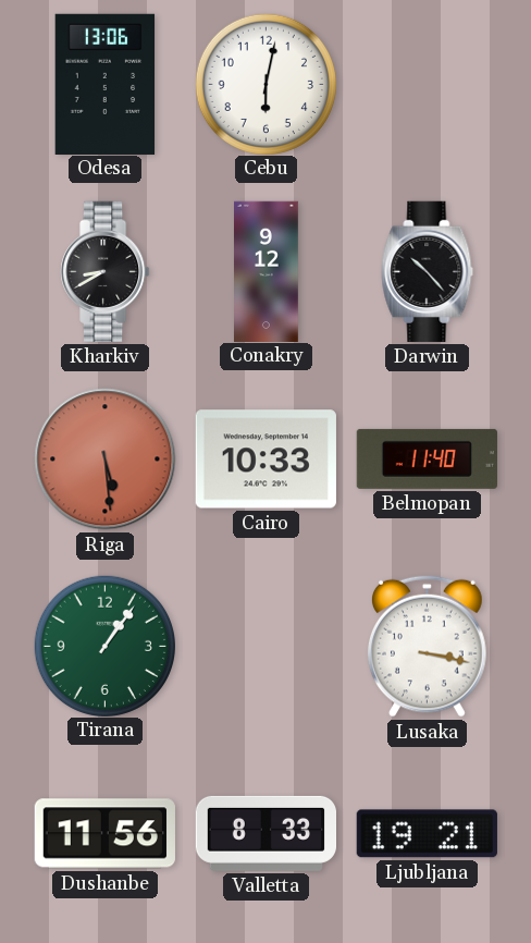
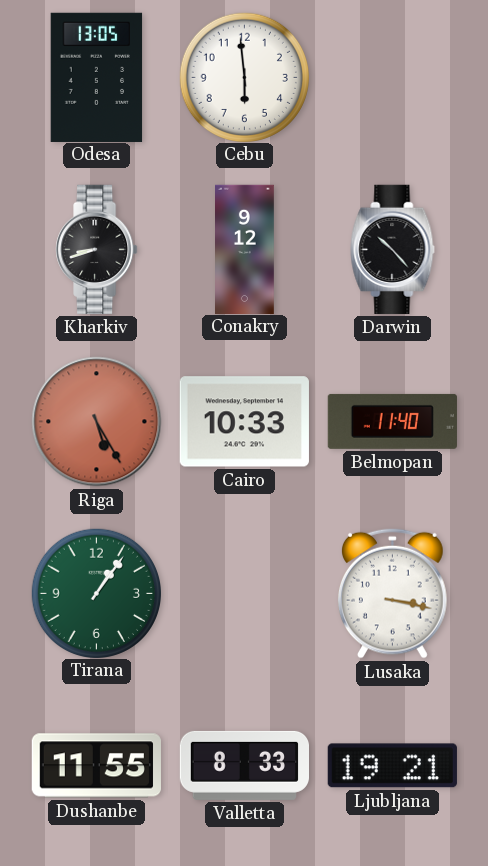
Odesa: 13:06 -> 13:05
Cebu: 6:02 -> 5:59
Kharkiv: 8:40 -> 8:42
Riga: 5:29 -> 5:25
Dushanbe: 11:56 -> 11:55
